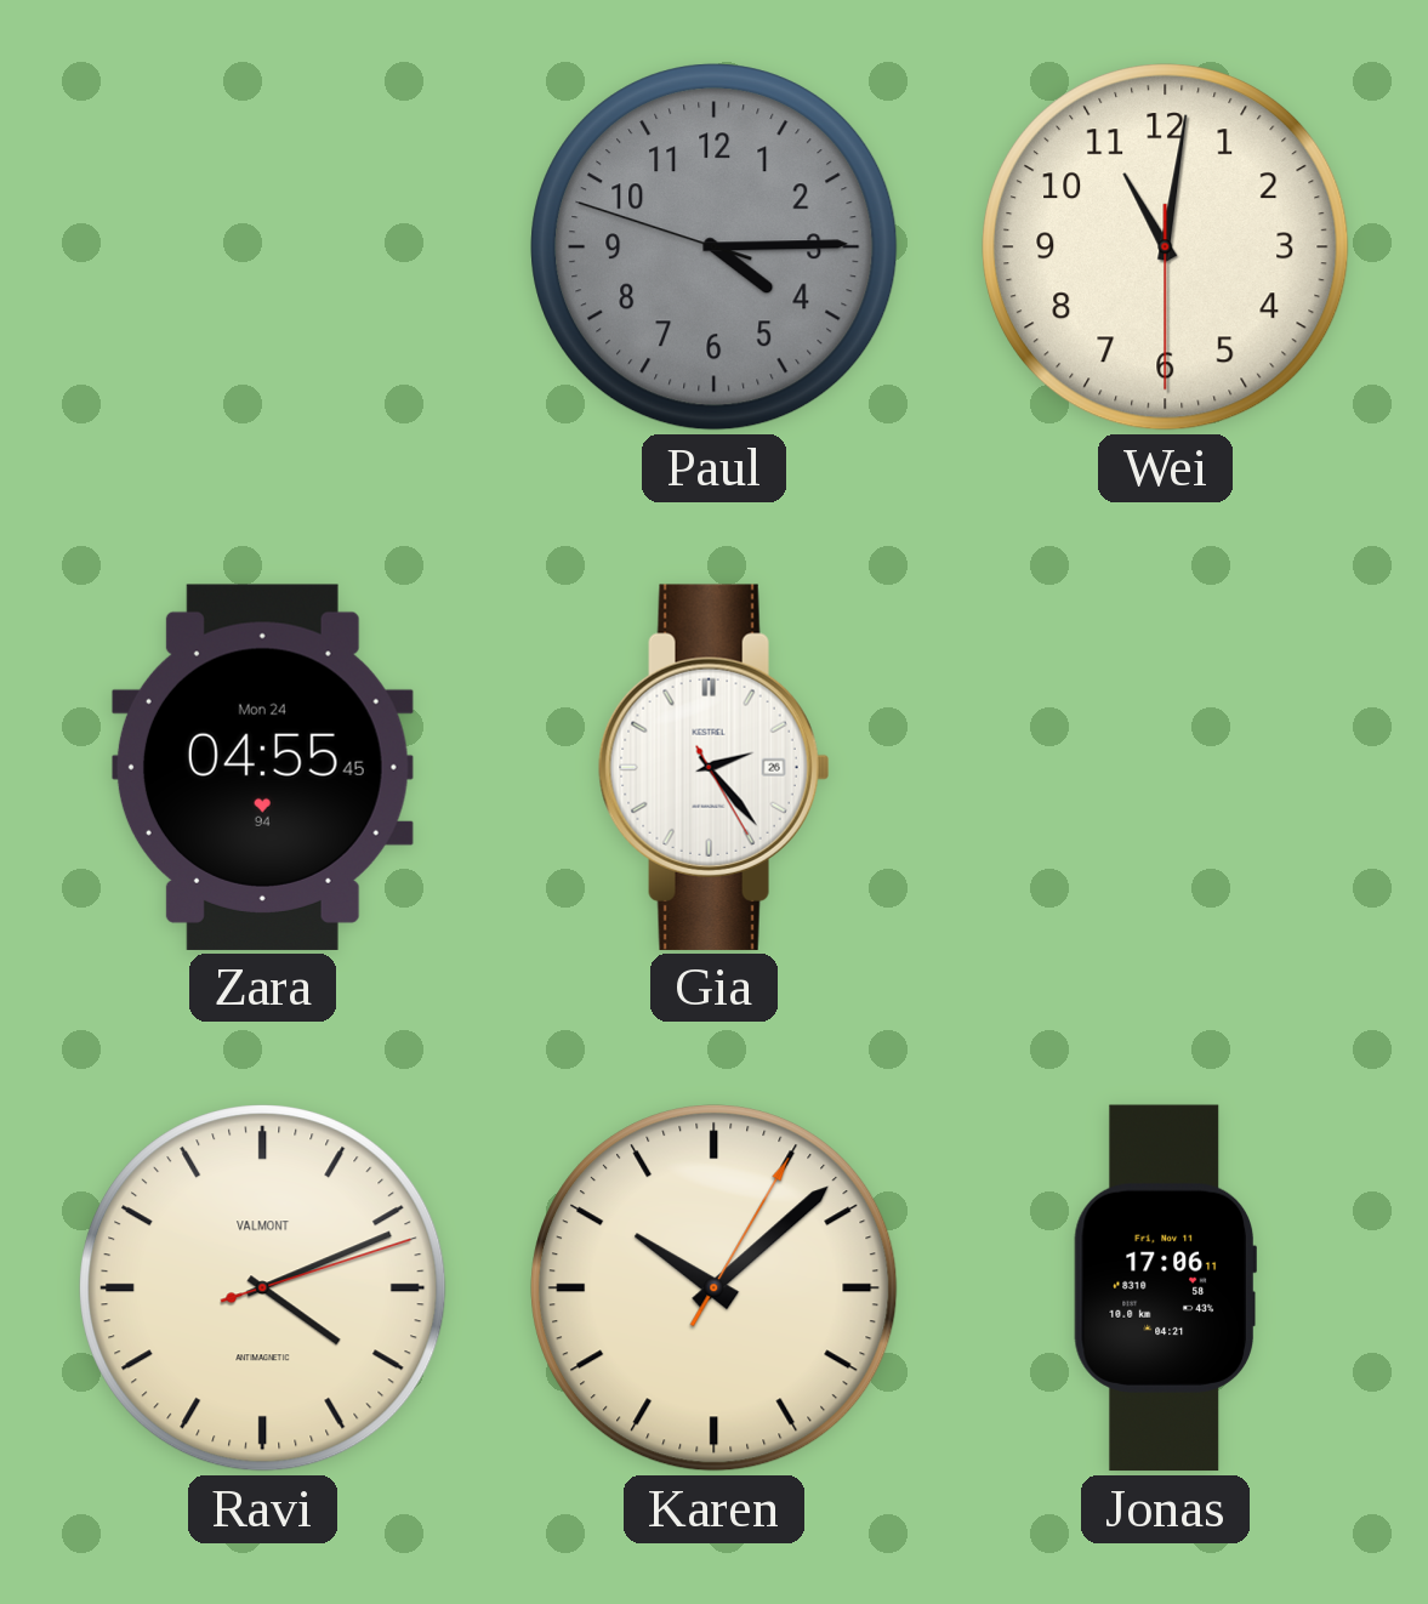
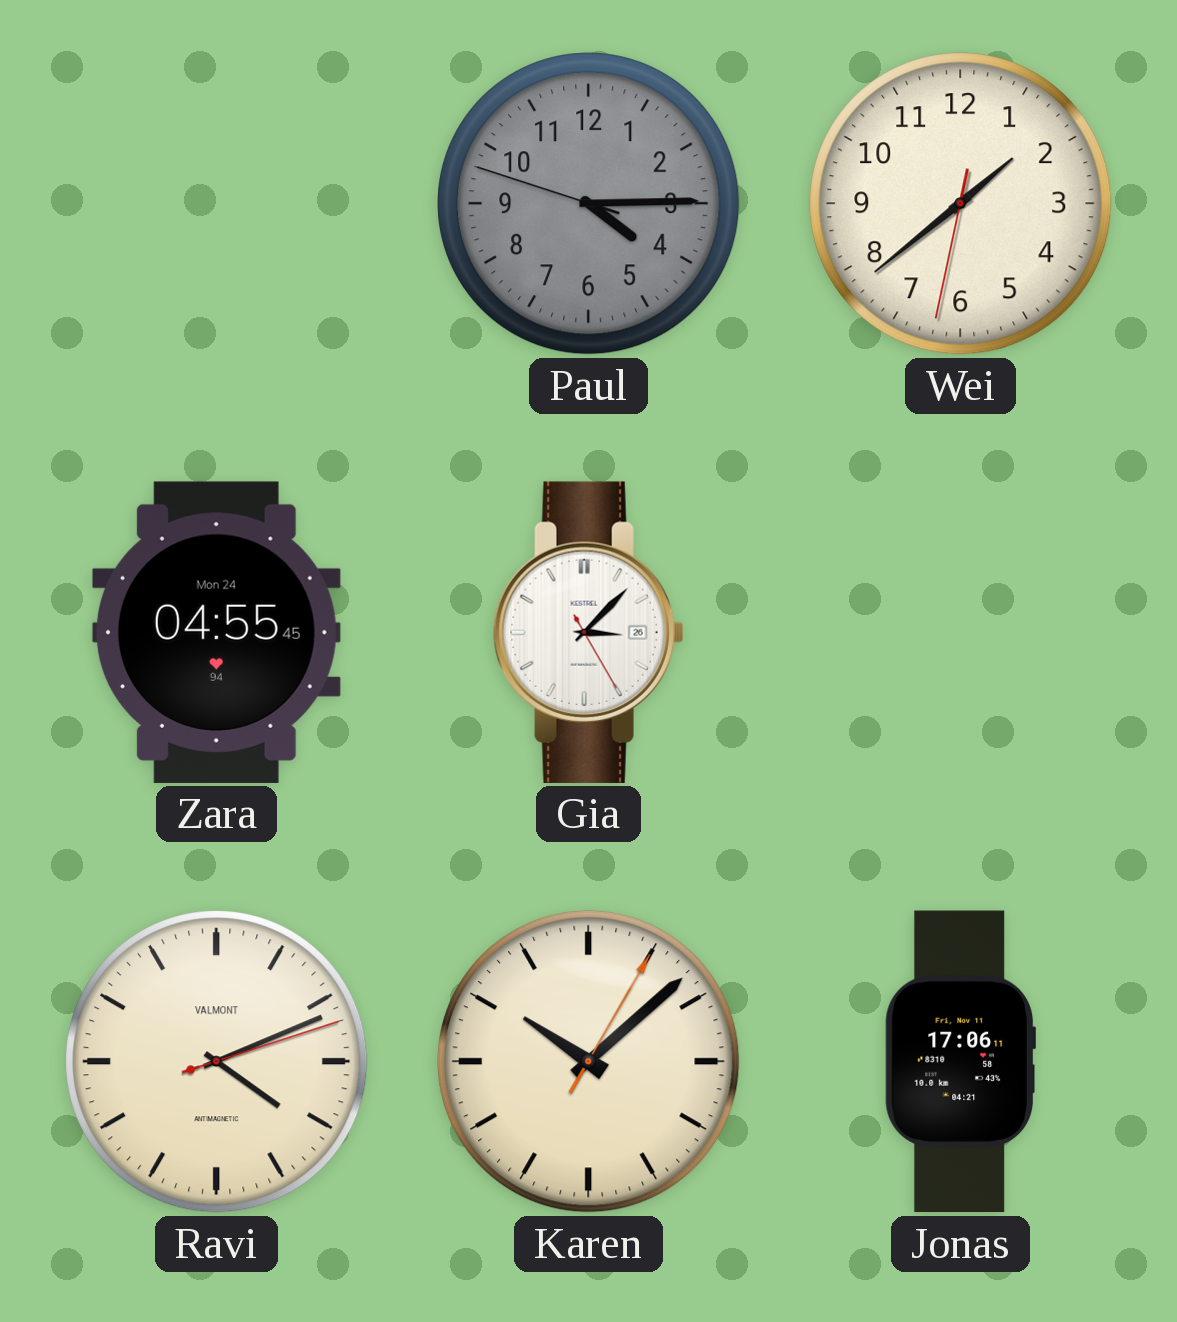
Wei: 11:01 -> 1:38
Gia: 2:23 -> 3:07
